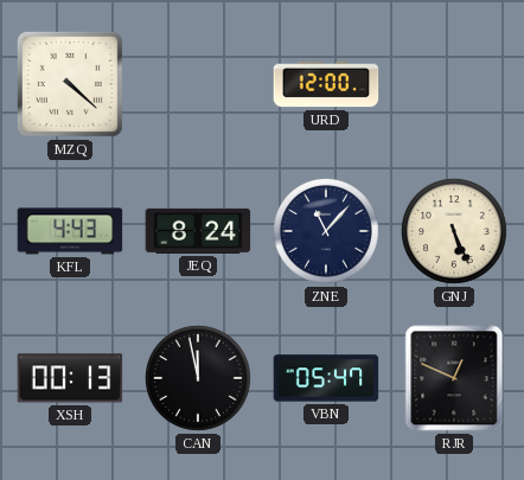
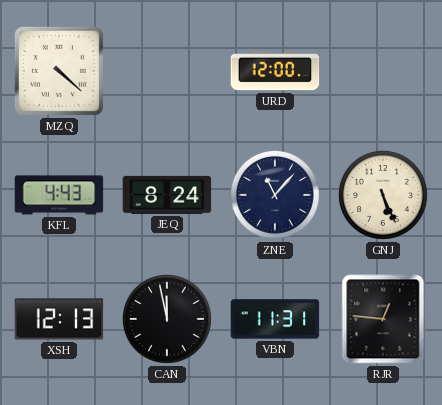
XSH: 00:13 -> 12:13
VBN: 05:47 -> 11:31
RJR: 12:49 -> 12:46
